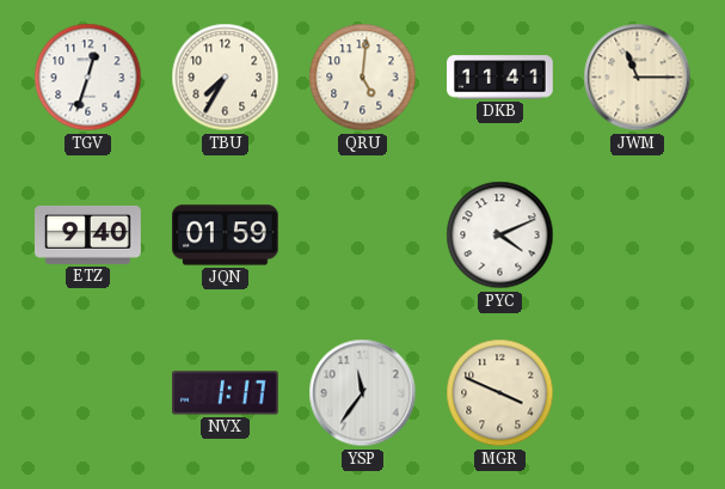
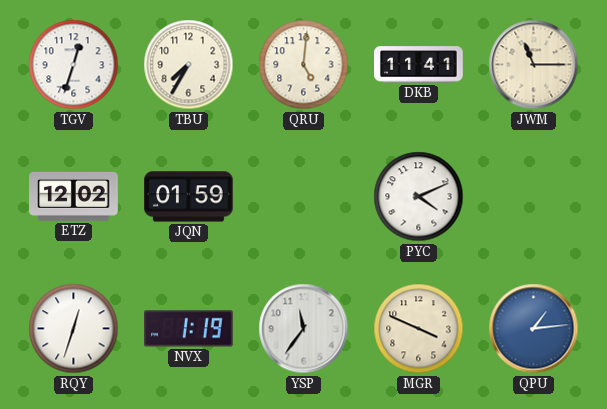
ETZ: 9:40 -> 12:02
RQY: none -> 12:33
NVX: 1:17 -> 1:19
QPU: none -> 1:14
